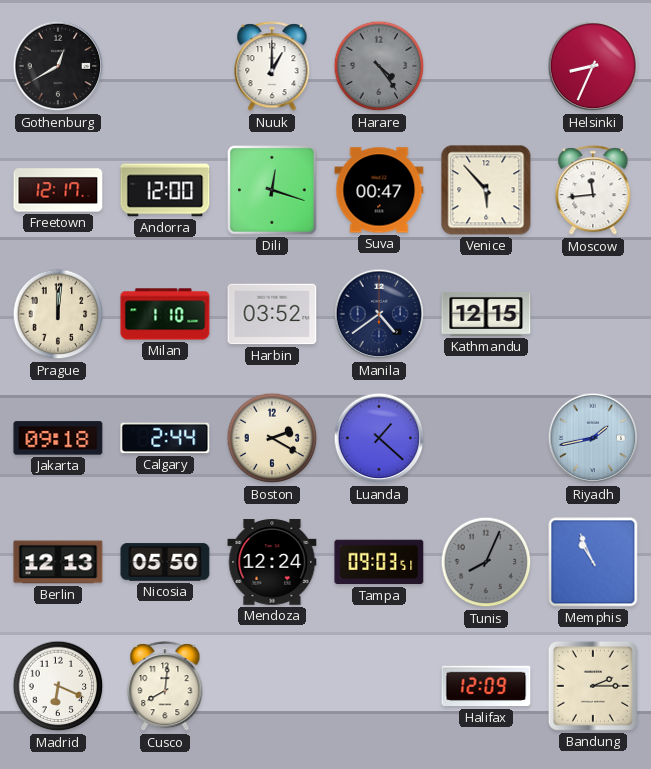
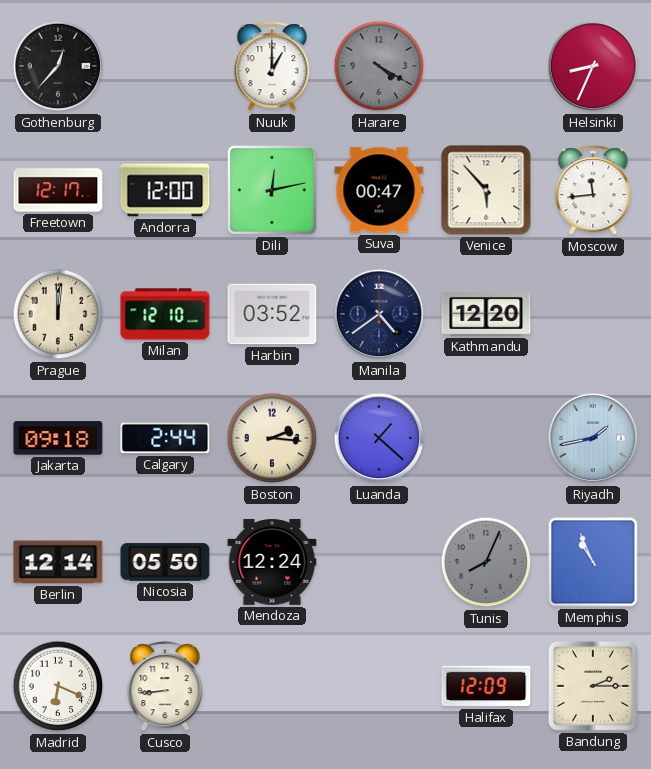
Gothenburg: 12:40 -> 12:37
Harare: 4:24 -> 4:20
Dili: 12:18 -> 12:13
Milan: 1:10 -> 12:10
Kathmandu: 12:15 -> 12:20
Boston: 2:20 -> 2:16
Berlin: 12:13 -> 12:14
Tampa: 09:03 -> none
Cusco: 8:01 -> 8:44
